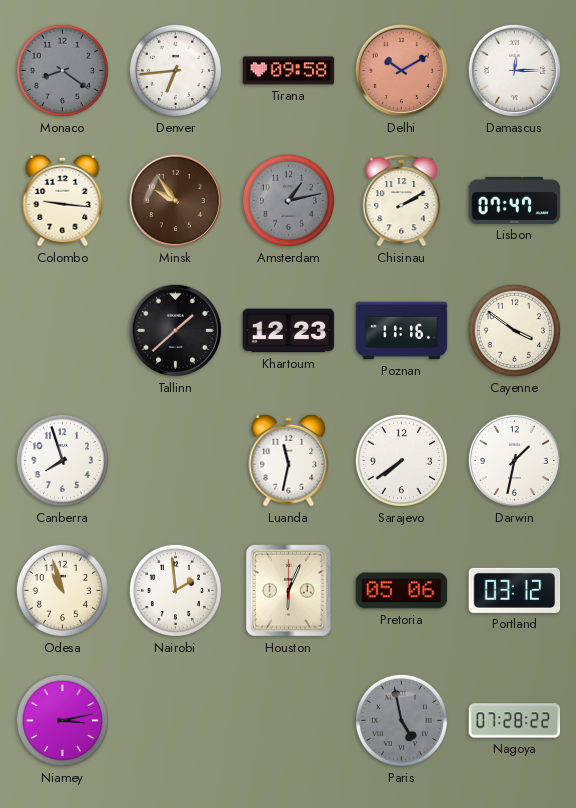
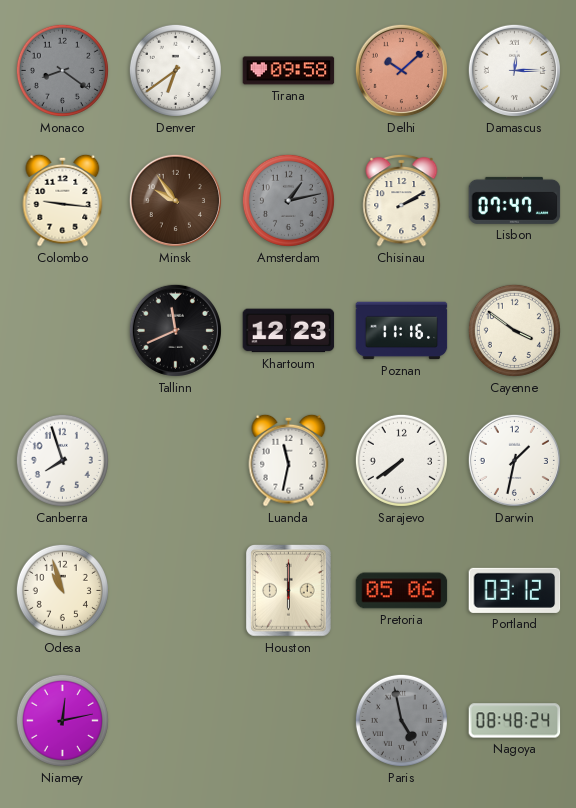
Denver: 6:44 -> 6:39
Delhi: 10:10 -> 10:08
Tallinn: 1:38 -> 11:41
Nairobi: 1:59 -> none
Houston: 6:04 -> 6:00
Niamey: 3:13 -> 12:13
Nagoya: 07:28 -> 08:48
